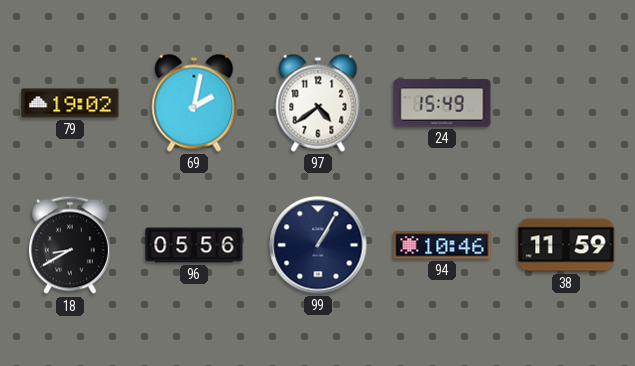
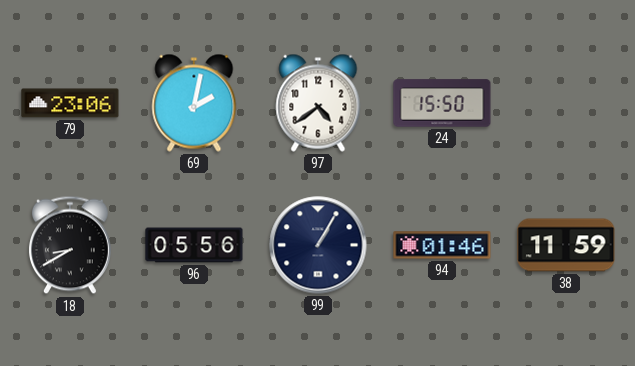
79: 19:02 -> 23:06
24: 15:49 -> 15:50
94: 10:46 -> 01:46
